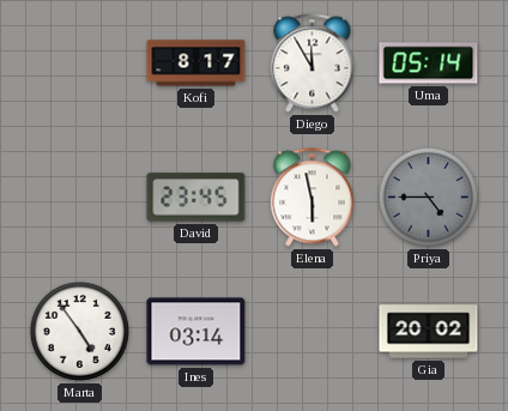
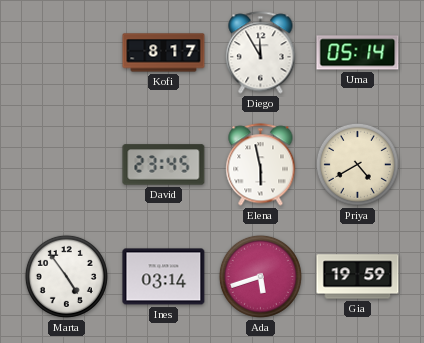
Priya: 4:45 -> 4:40
Priya dial: grey -> cream
Ada: none -> 5:42
Gia: 20:02 -> 19:59
